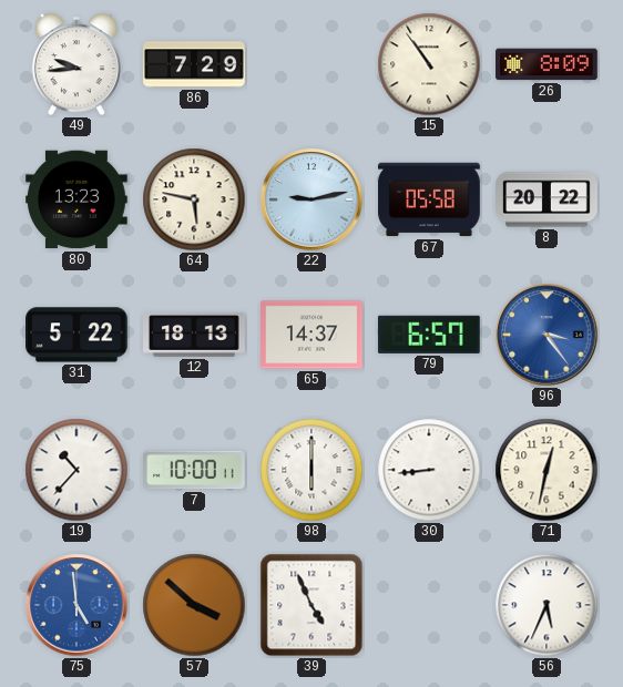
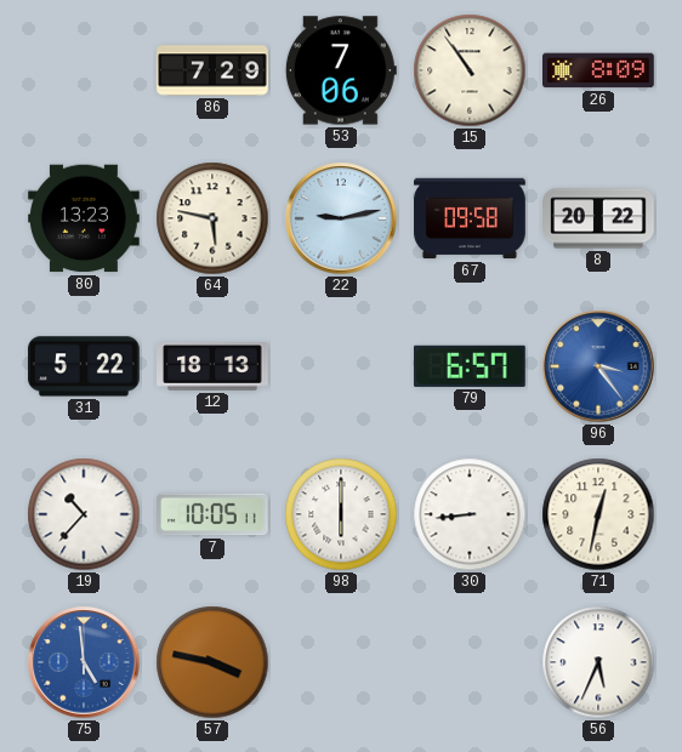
49: 9:44 -> none
53: none -> 7:06
67: 05:58 -> 09:58
65: 14:37 -> none
7: 10:00 -> 10:05
57: 3:52 -> 3:47
39: 4:56 -> none
